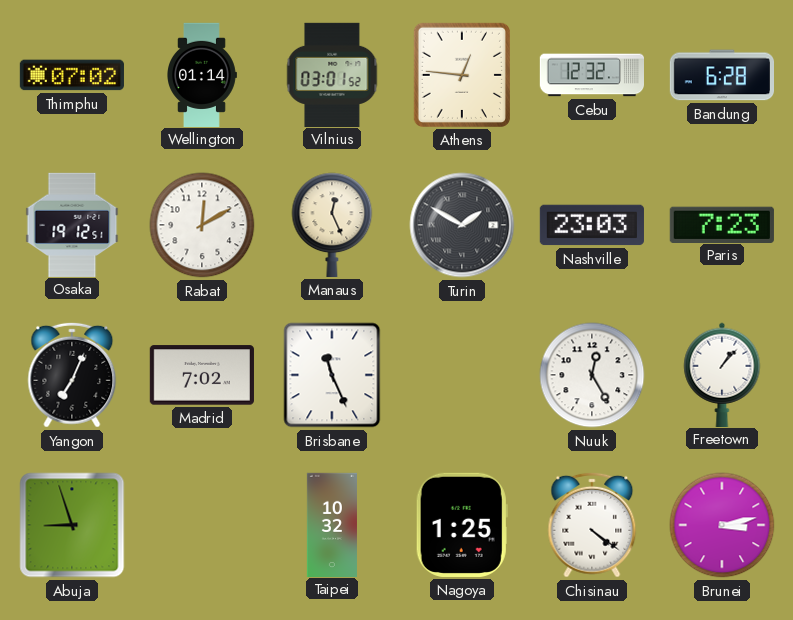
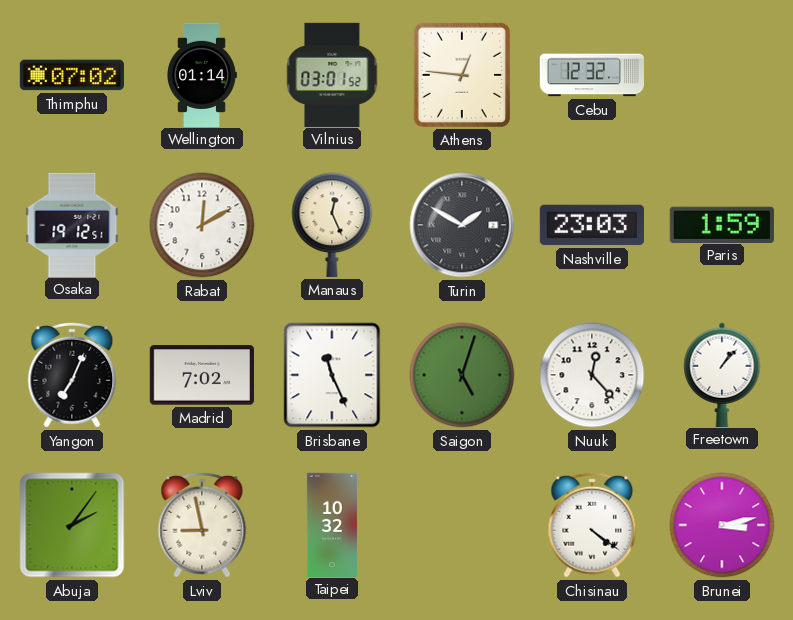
Bandung: 6:28 -> none
Paris: 7:23 -> 1:59
Saigon: none -> 5:03
Nuuk: 12:25 -> 12:23
Abuja: 8:57 -> 2:06
Lviv: none -> 8:58
Nagoya: 1:25 -> none
